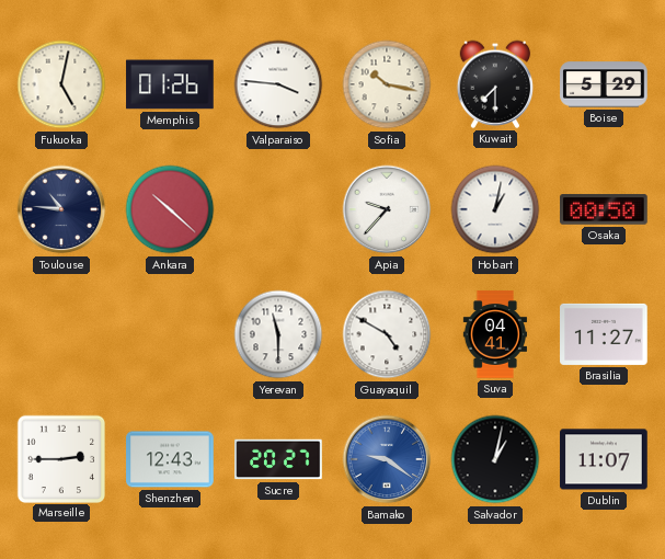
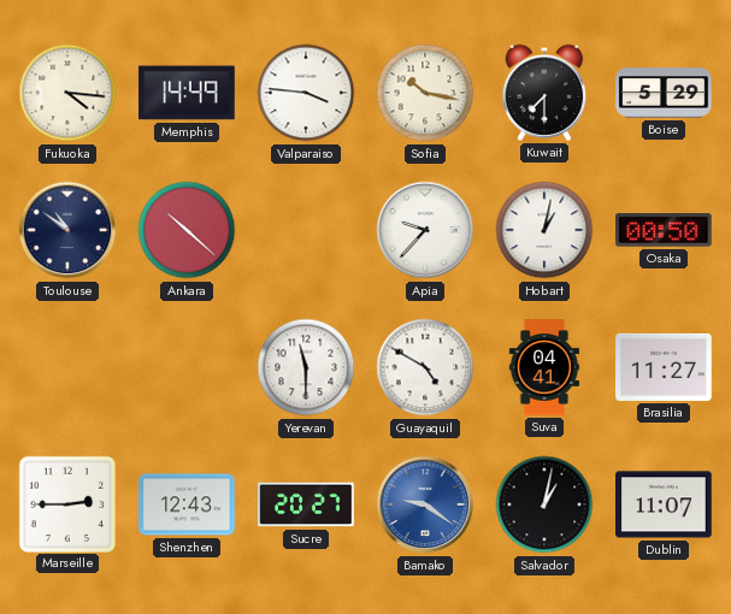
Fukuoka: 5:02 -> 4:16
Memphis: 01:26 -> 14:49
Toulouse: 10:46 -> 10:51
